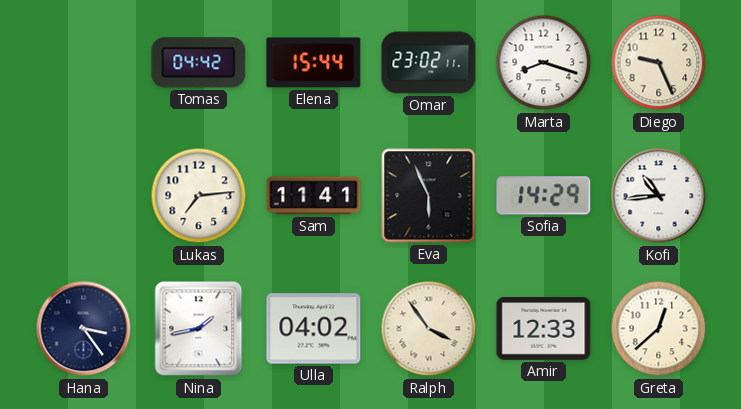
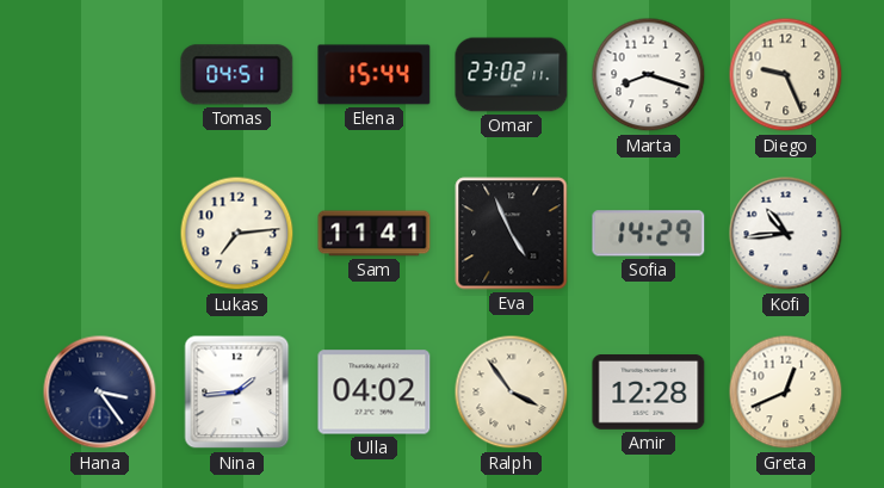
Tomas: 04:42 -> 04:51
Eva: 5:56 -> 4:56
Nina: 1:43 -> 1:44
Amir: 12:33 -> 12:28
Greta: 12:38 -> 12:41
